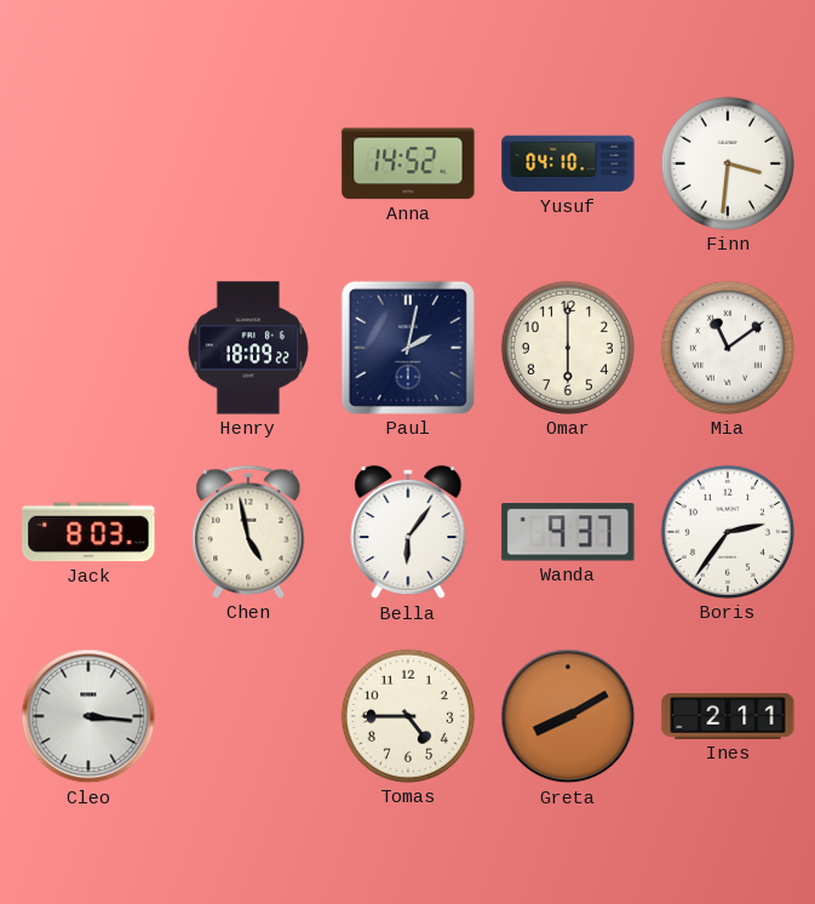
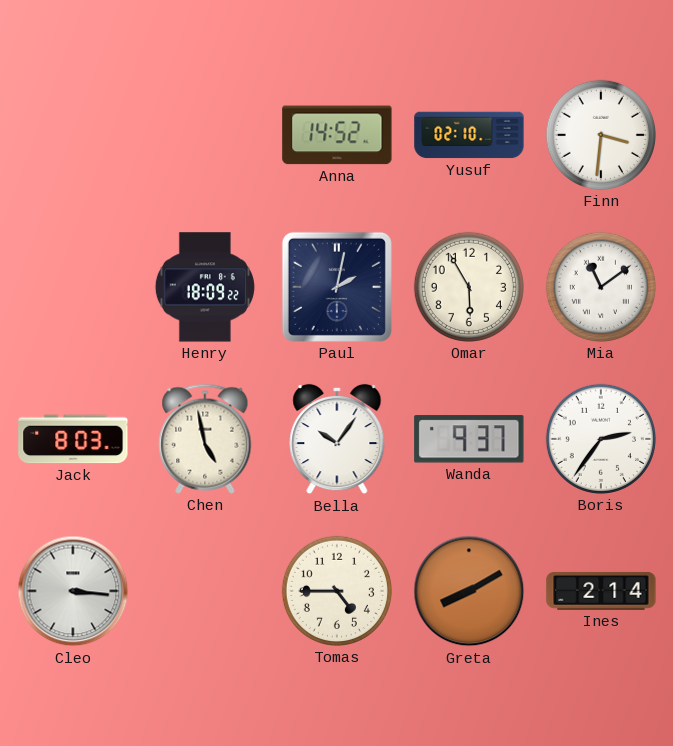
Yusuf: 04:10 -> 02:10
Omar: 6:00 -> 5:55
Bella: 6:06 -> 10:06
Ines: 2:11 -> 2:14
